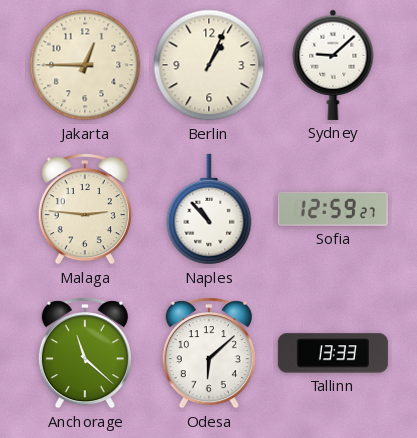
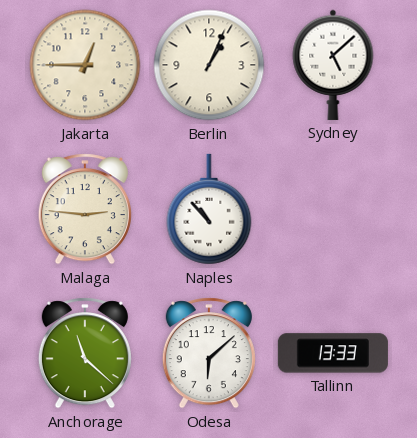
Sydney: 9:08 -> 5:08
Sofia: 12:59 -> none
